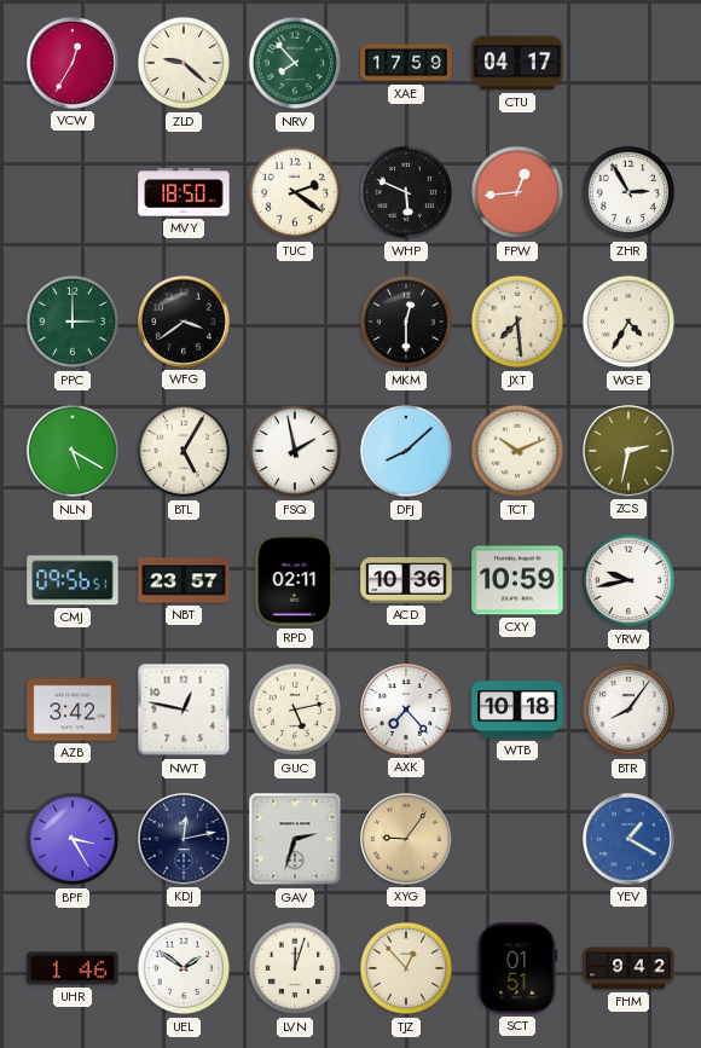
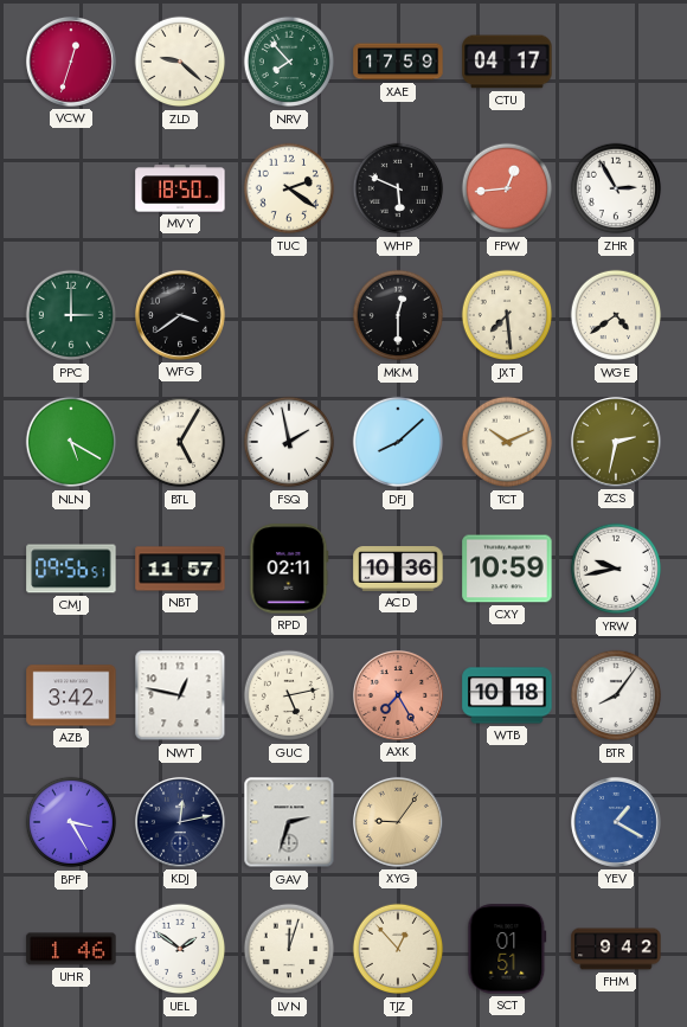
VCW: 12:35 -> 12:33
WGE: 4:35 -> 4:39
NBT: 23:57 -> 11:57
AXK: 7:23 -> 7:25
AXK dial: white -> salmon
